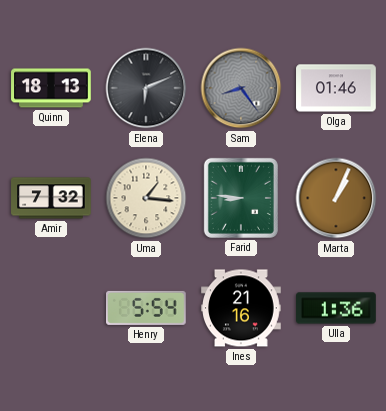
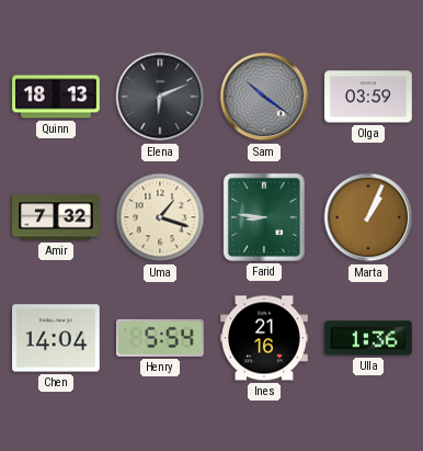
Sam: 8:24 -> 10:21
Olga: 01:46 -> 03:59
Uma: 1:16 -> 1:18
Chen: none -> 14:04
